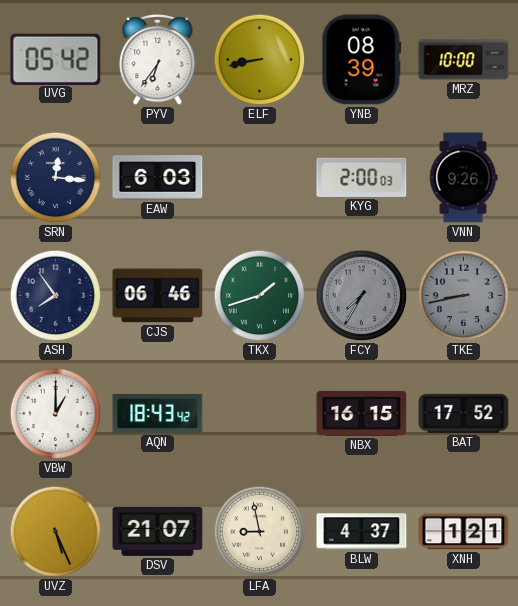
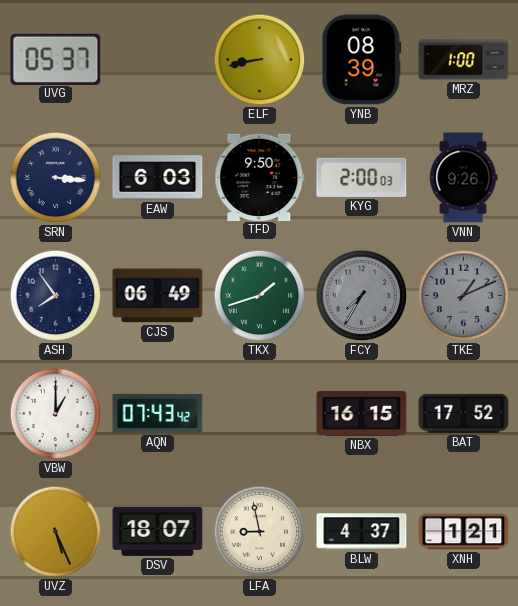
UVG: 05:42 -> 05:37
PYV: 6:36 -> none
MRZ: 10:00 -> 1:00
SRN: 12:16 -> 3:16
TFD: none -> 9:50
CJS: 06:46 -> 06:49
TKE: 8:43 -> 1:11
AQN: 18:43 -> 07:43
DSV: 21:07 -> 18:07
